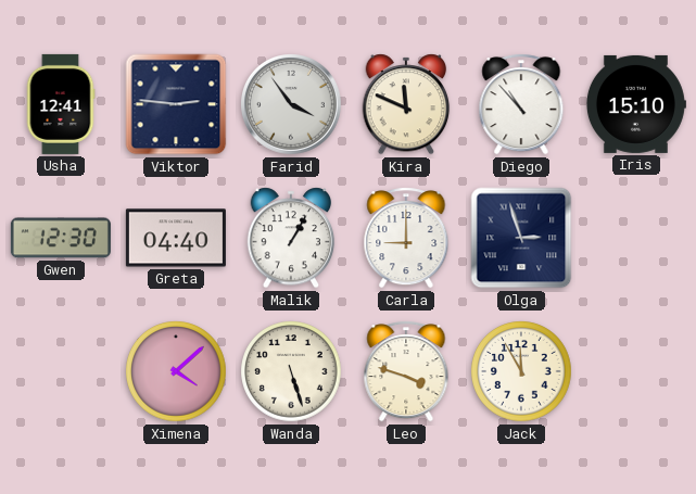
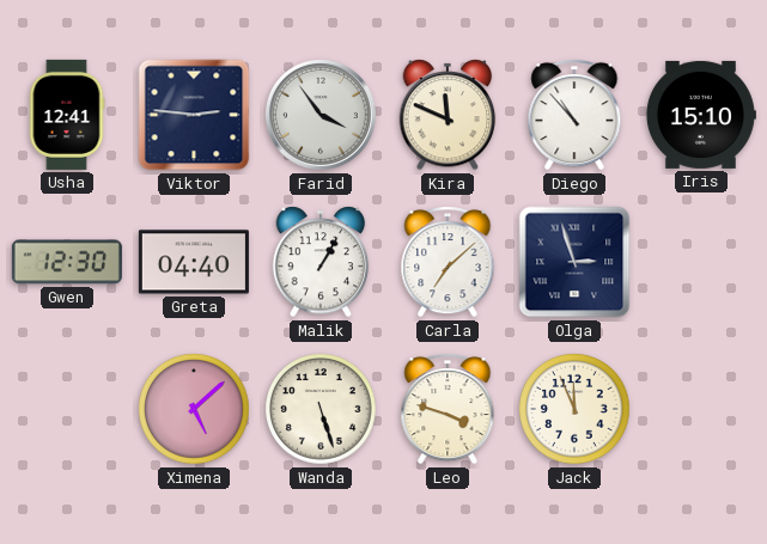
Carla: 9:00 -> 7:08
Ximena: 4:08 -> 5:08
Jack: 11:55 -> 11:56
